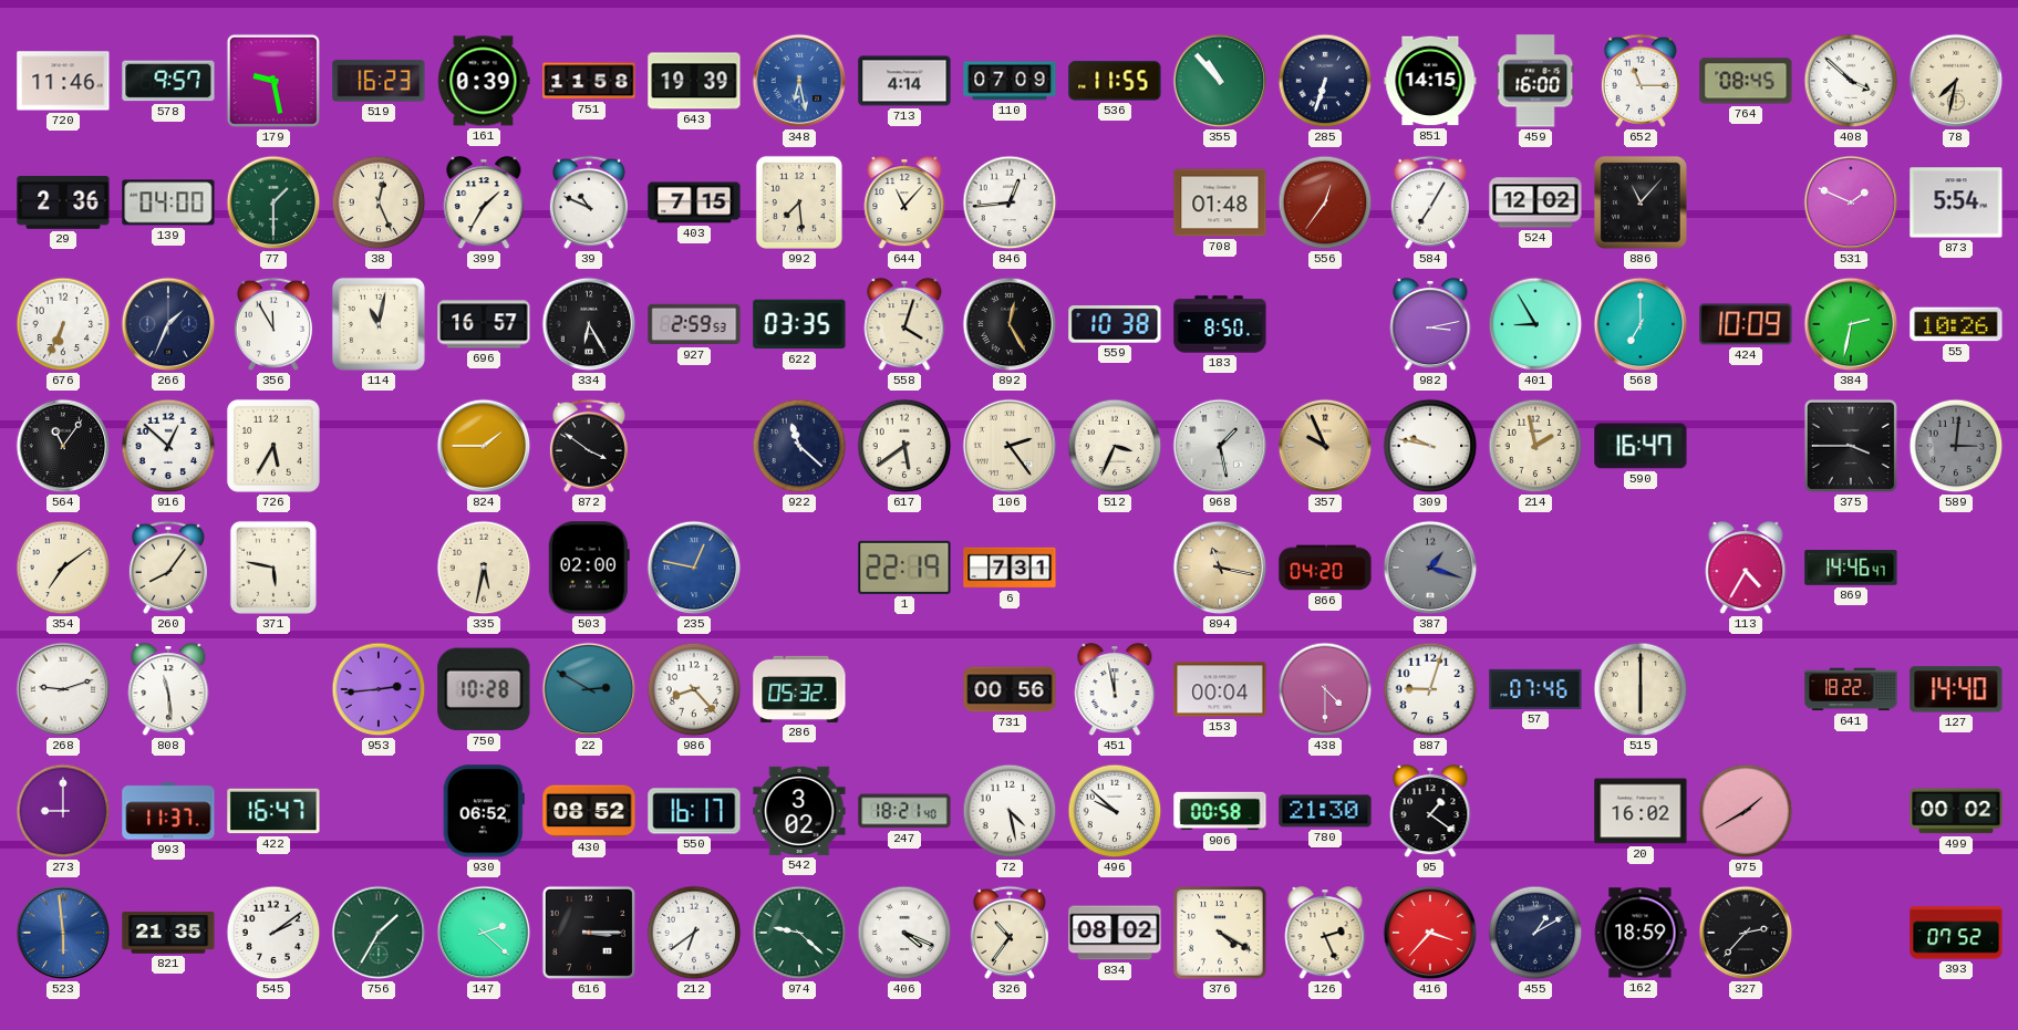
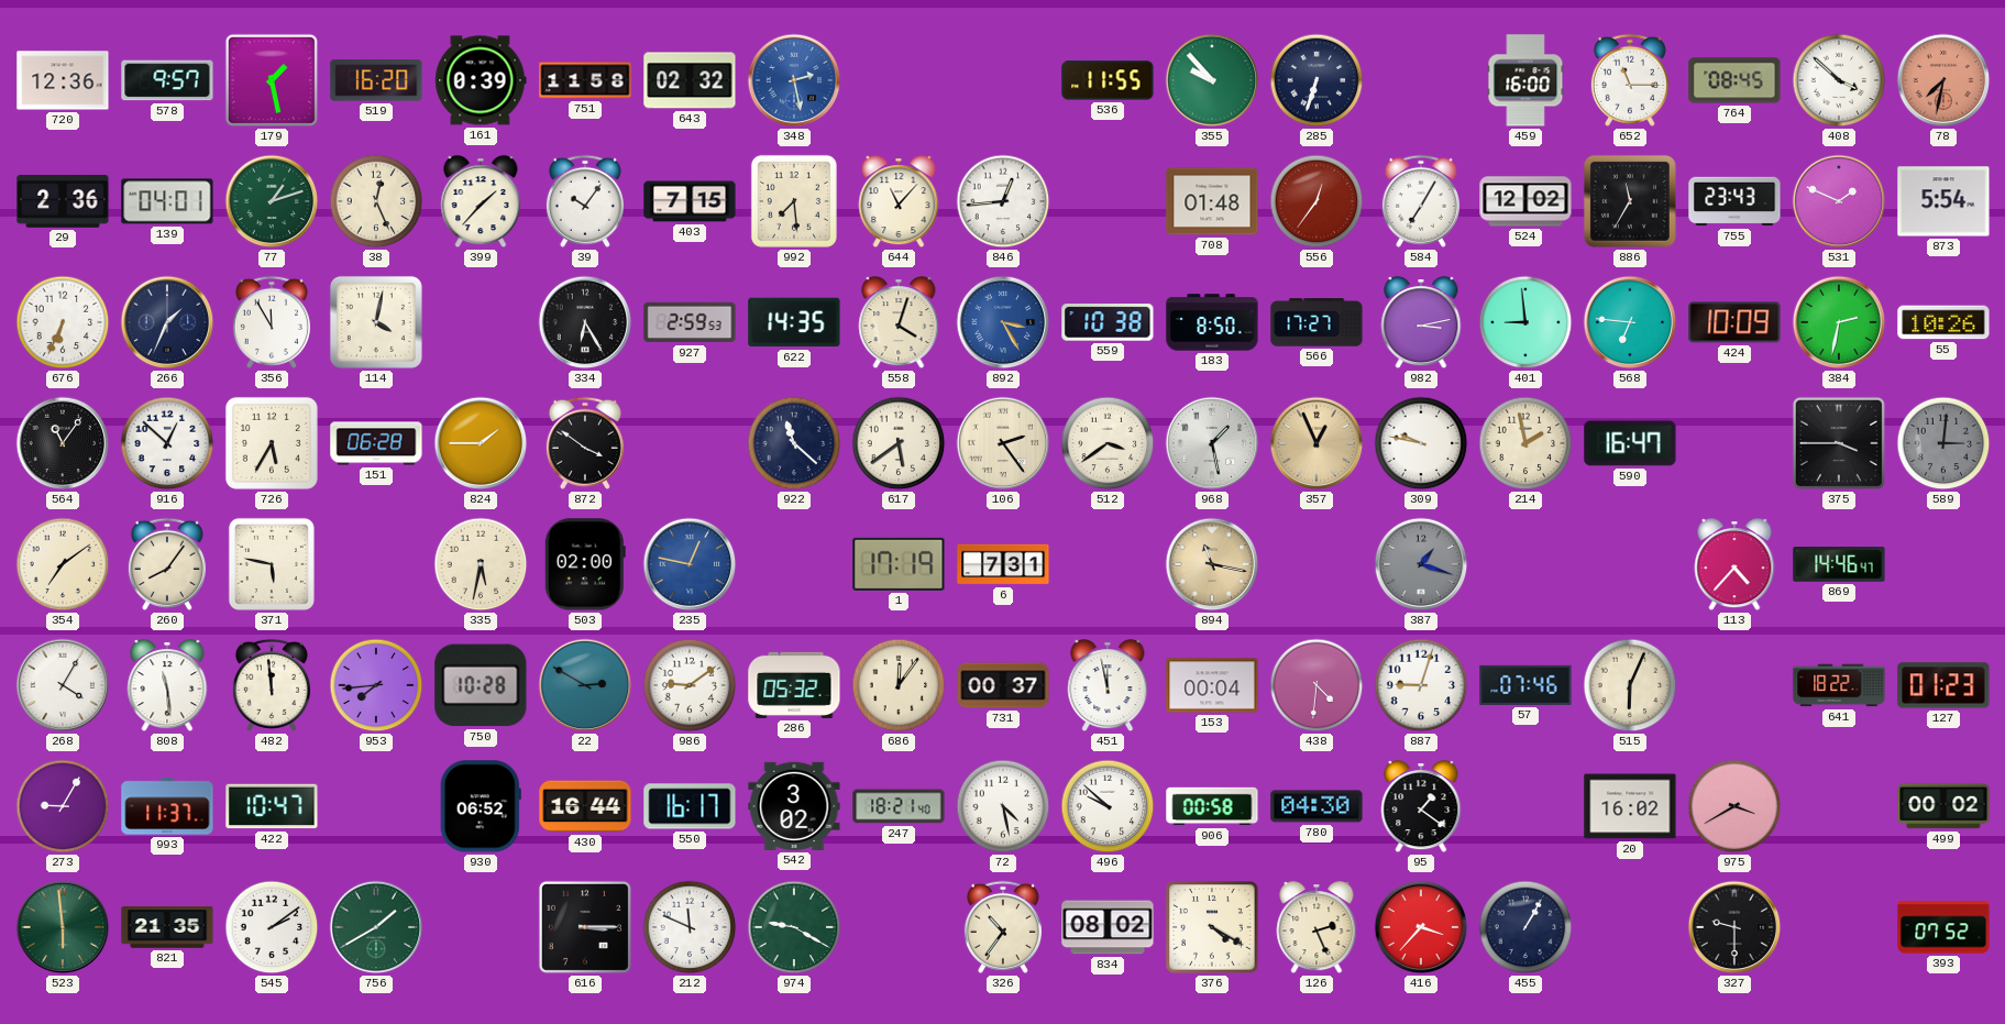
720: 11:46 -> 12:36
179: 9:28 -> 1:28
519: 16:23 -> 16:20
643: 19:39 -> 02:32
348: 6:28 -> 2:28
713: 4:14 -> none
110: 07:09 -> none
355: 10:53 -> 9:53
851: 14:15 -> none
78 dial: cream -> salmon
139: 04:00 -> 04:01
77: 1:30 -> 1:12
399: 1:35 -> 1:37
39: 10:49 -> 10:06
886: 11:07 -> 11:35
755: none -> 23:43
114: 11:02 -> 4:02
696: 16:57 -> none
622: 03:35 -> 14:35
892: 12:25 -> 3:25
892 dial: black -> blue
566: none -> 17:27
401: 8:55 -> 8:59
568: 7:00 -> 6:46
151: none -> 06:28
512: 3:34 -> 3:39
357: 9:56 -> 12:56
1: 22:19 -> 17:19
866: 04:20 -> none
113: 4:35 -> 4:37
268: 9:12 -> 4:05
482: none -> 11:59
953: 2:44 -> 7:44
986: 8:23 -> 9:09
686: none -> 12:06
731: 00:56 -> 00:37
438: 4:30 -> 4:31
515: 6:00 -> 6:04
127: 14:40 -> 01:23
273: 9:00 -> 9:05
422: 16:47 -> 10:47
430: 08:52 -> 16:44
780: 21:30 -> 04:30
975: 1:40 -> 3:40
523 dial: blue -> green
756: 1:35 -> 1:40
147: 2:22 -> none
212: 6:39 -> 11:49
974: 9:22 -> 9:20
406: 4:19 -> none
455: 1:10 -> 1:05
162: 18:59 -> none
327: 2:37 -> 9:30
